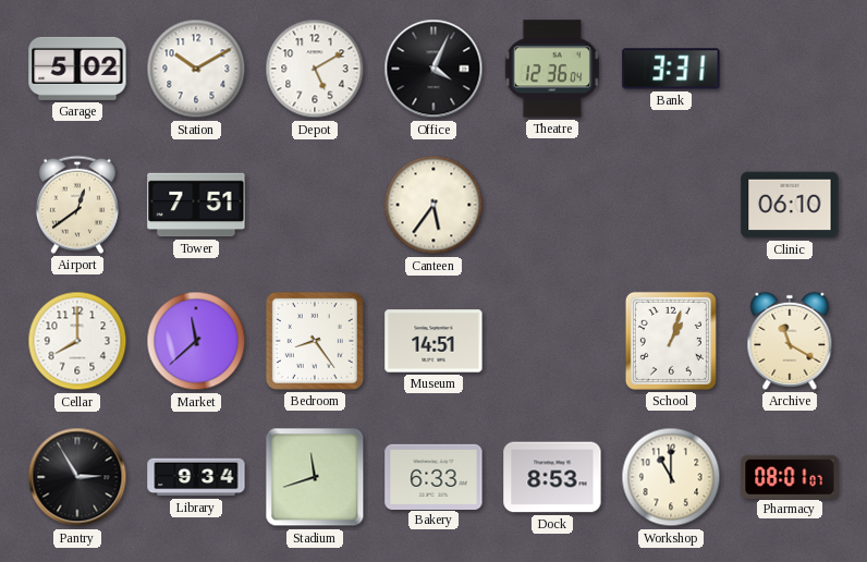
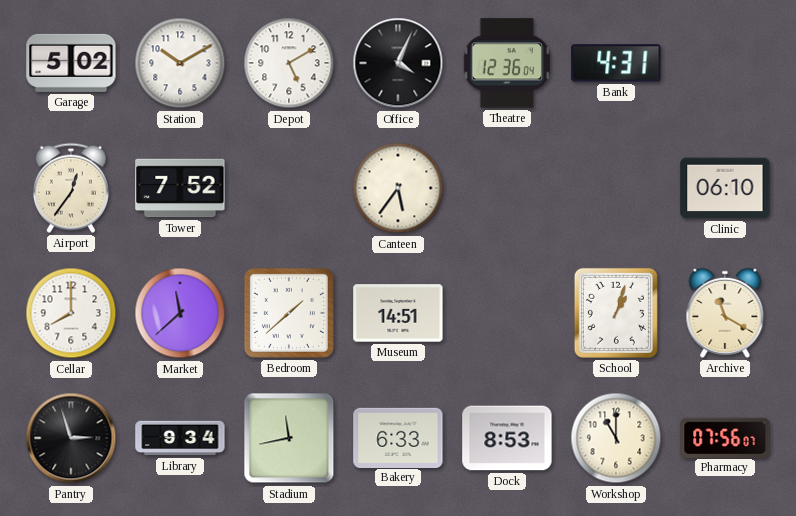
Bank: 3:31 -> 4:31
Airport: 12:39 -> 12:36
Tower: 7:51 -> 7:52
Bedroom: 8:24 -> 1:38
Pantry: 2:55 -> 2:57
Stadium: 11:42 -> 11:43
Pharmacy: 08:01 -> 07:56
